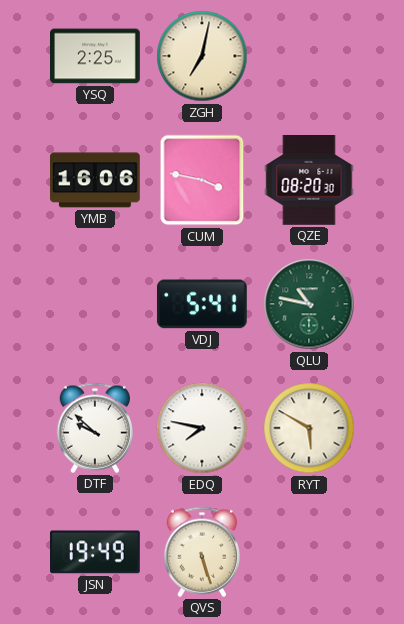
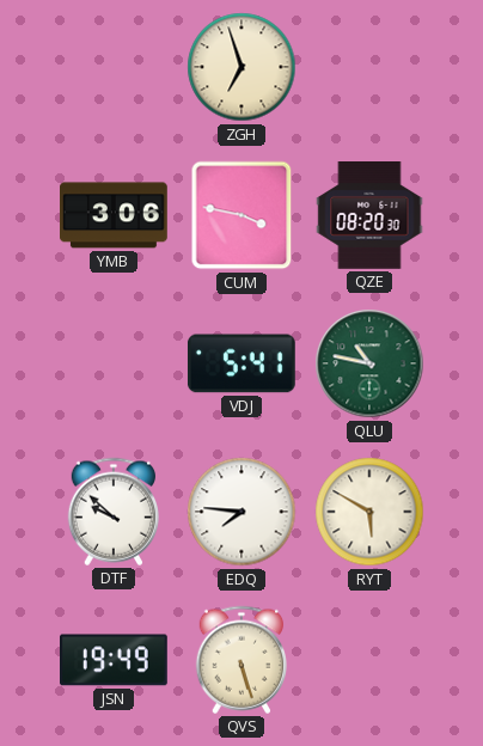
YSQ: 2:25 -> none
ZGH: 7:02 -> 6:57
YMB: 16:06 -> 3:06
EDQ: 7:47 -> 7:46
